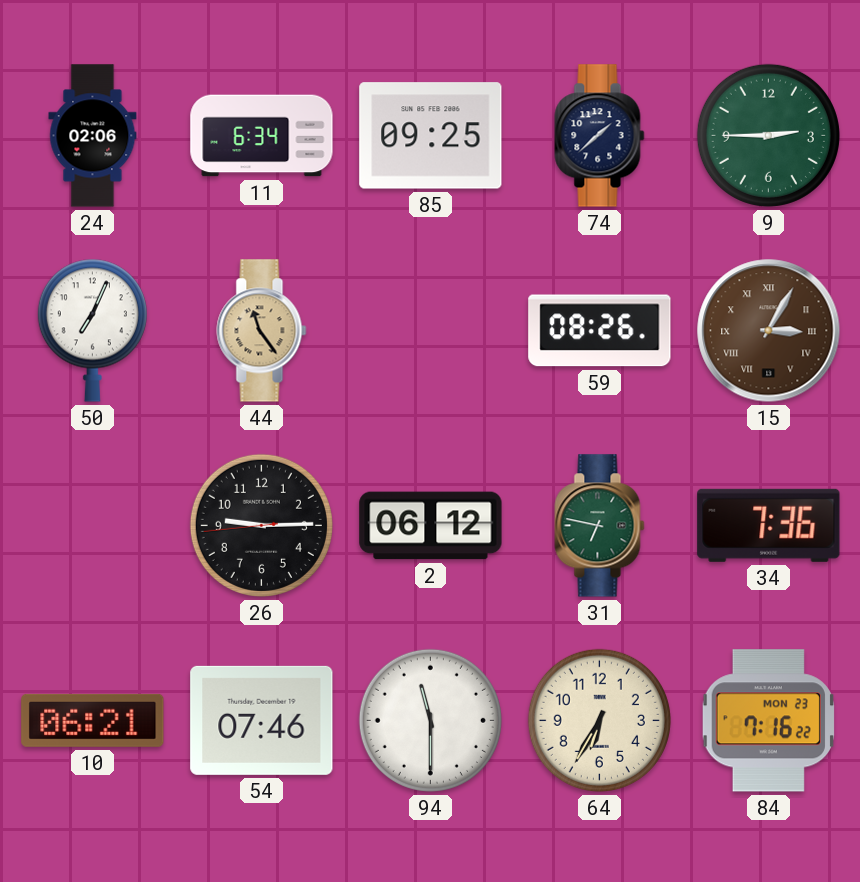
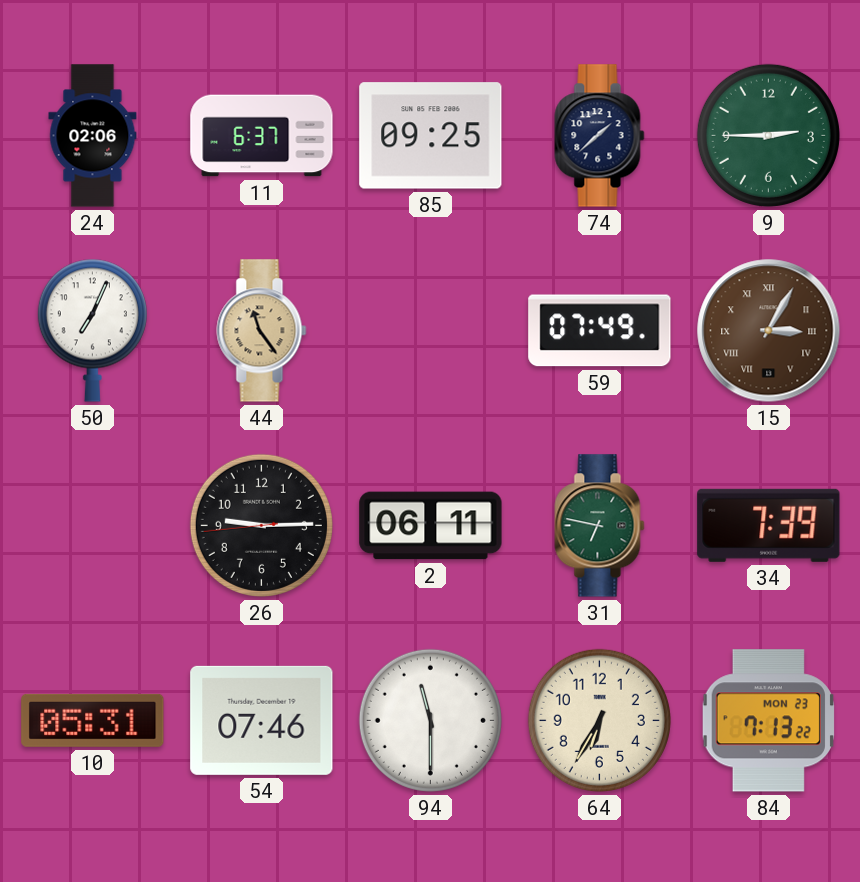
11: 6:34 -> 6:37
59: 08:26 -> 07:49
2: 06:12 -> 06:11
34: 7:36 -> 7:39
10: 06:21 -> 05:31
84: 7:16 -> 7:13
